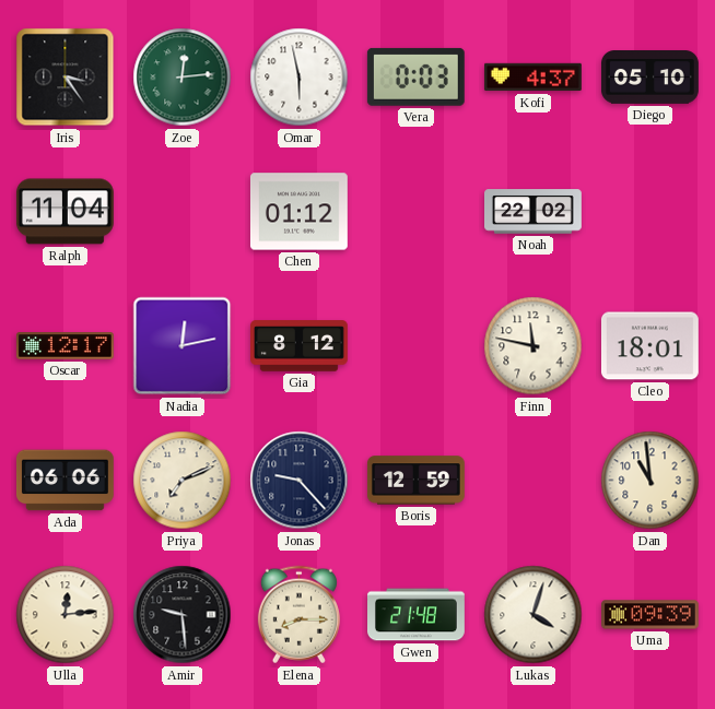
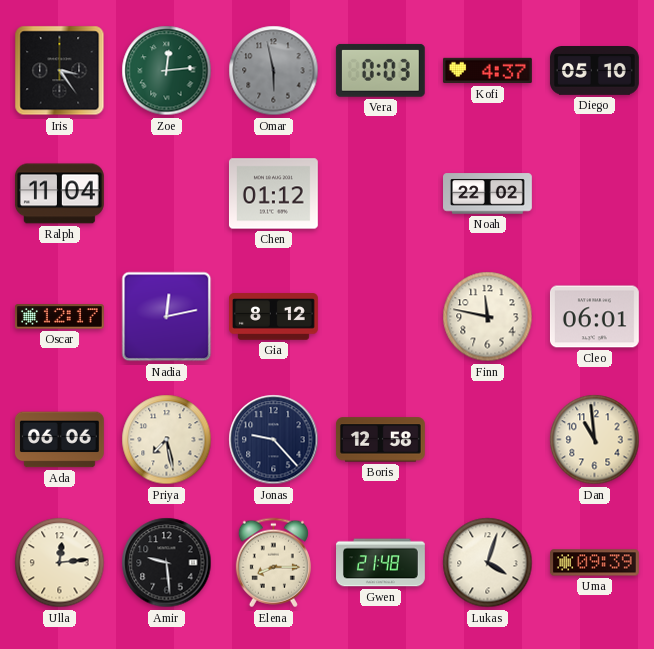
Omar dial: white -> grey
Cleo: 18:01 -> 06:01
Priya: 7:11 -> 7:28
Boris: 12:59 -> 12:58
